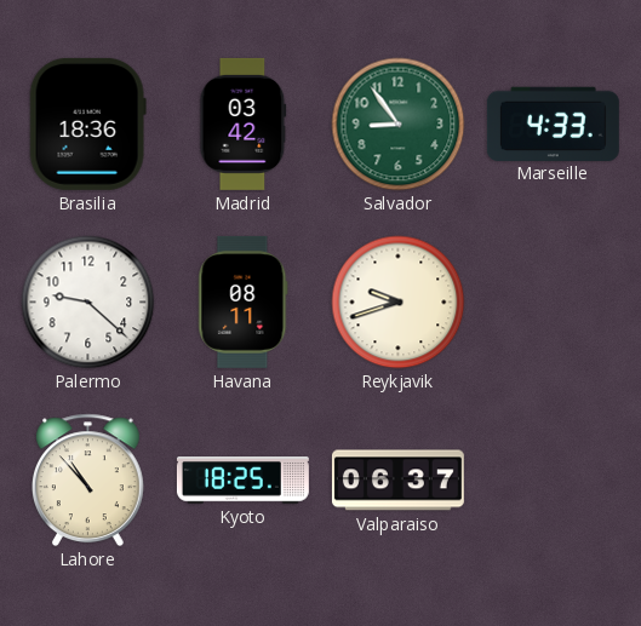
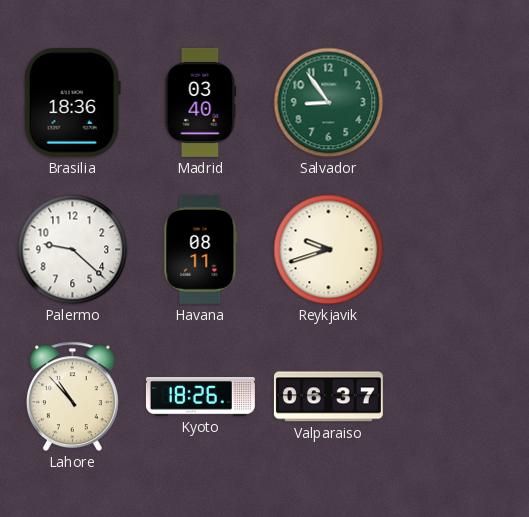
Madrid: 03:42 -> 03:40
Marseille: 4:33 -> none
Kyoto: 18:25 -> 18:26
